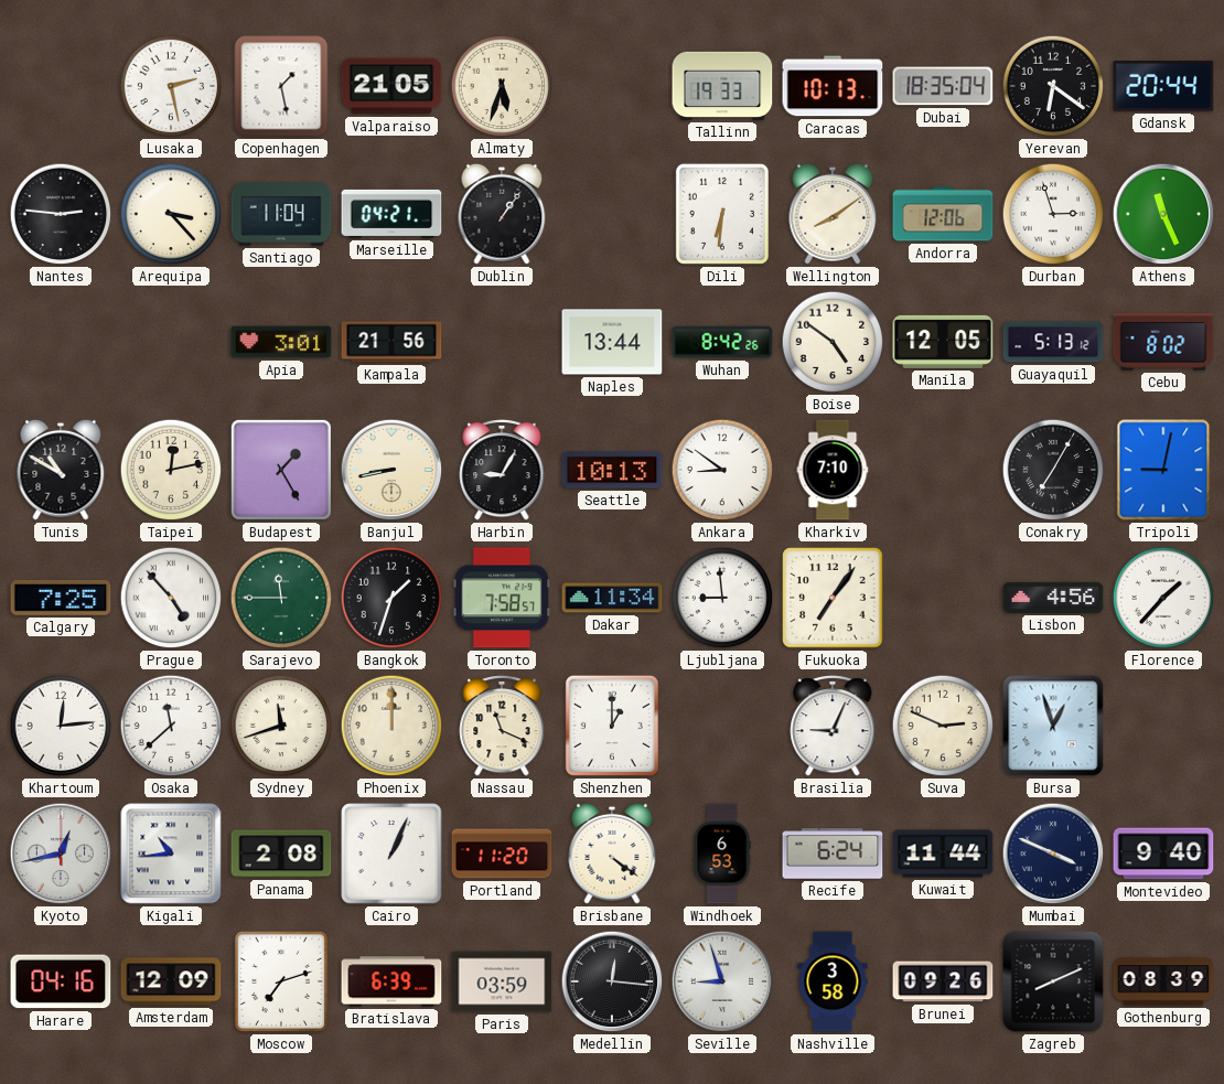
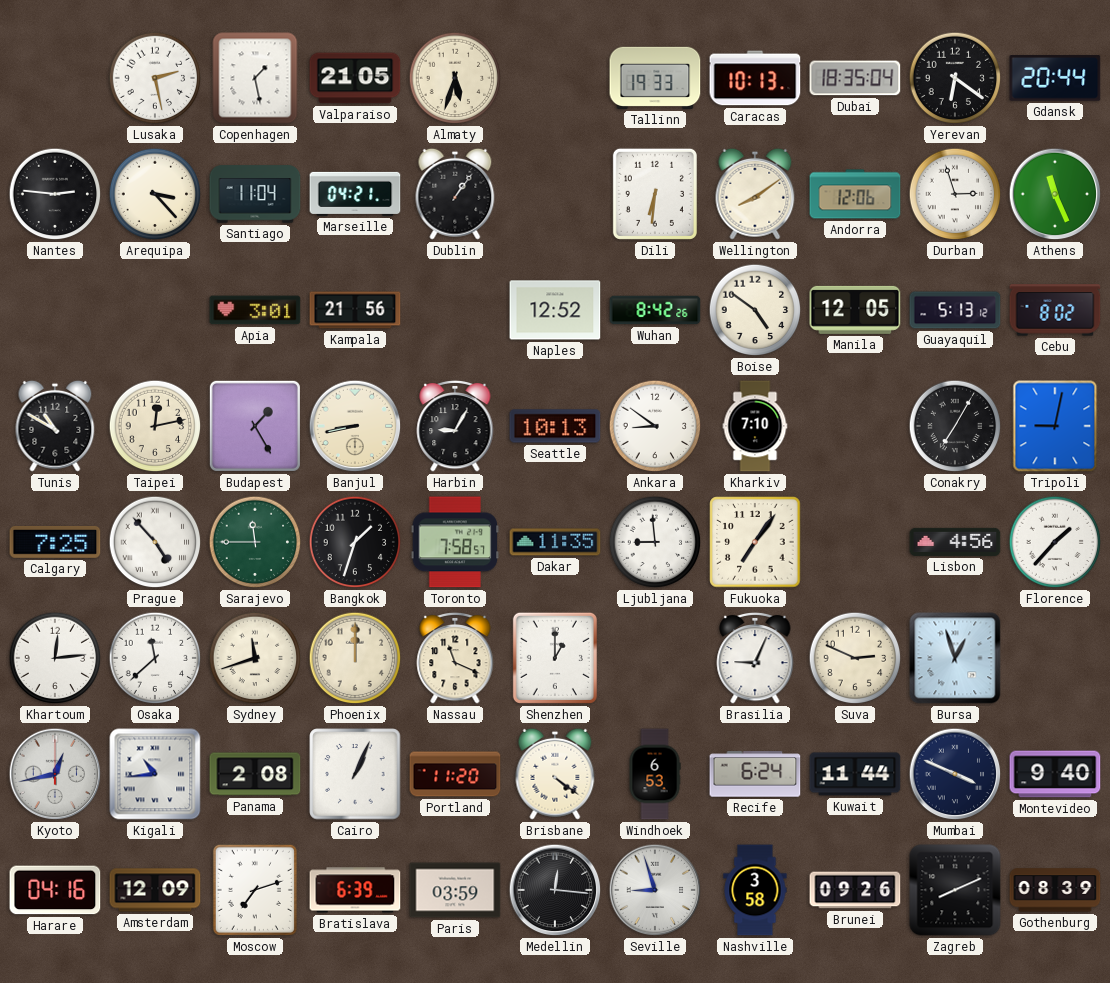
Naples: 13:44 -> 12:52
Dakar: 11:34 -> 11:35
